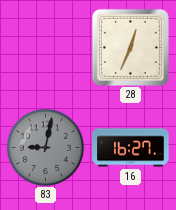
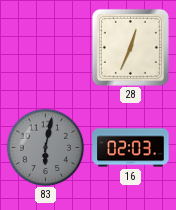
83: 9:02 -> 6:02
16: 16:27 -> 02:03
